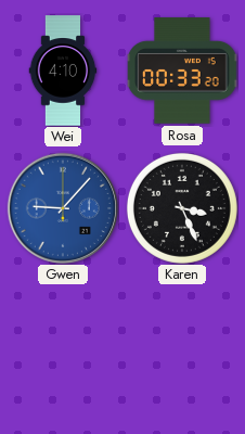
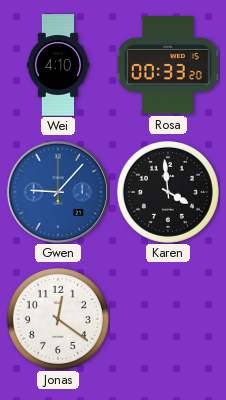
Karen: 3:26 -> 3:59
Jonas: none -> 12:21
